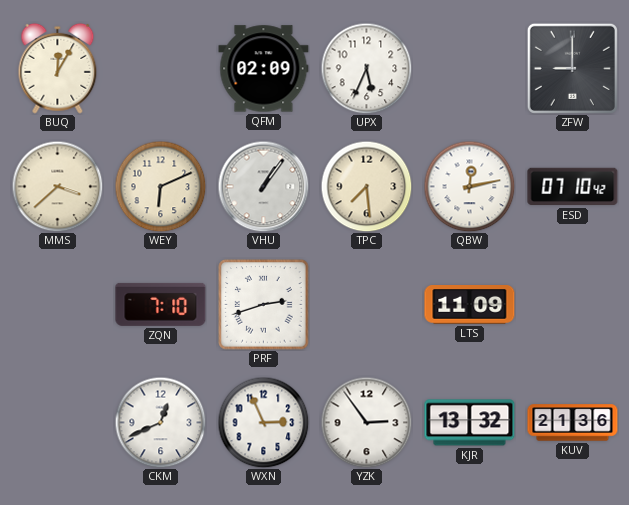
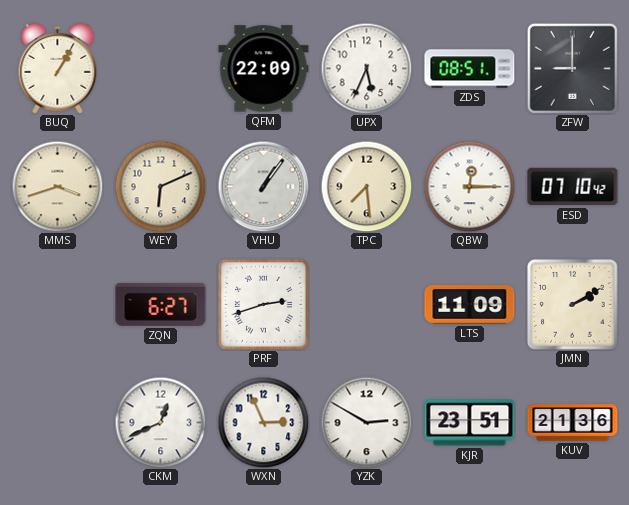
BUQ: 12:05 -> 1:05
QFM: 02:09 -> 22:09
ZDS: none -> 08:51
MMS: 3:38 -> 3:42
QBW: 12:13 -> 12:15
ZQN: 7:10 -> 6:27
JMN: none -> 2:10
YZK: 2:54 -> 2:50
KJR: 13:32 -> 23:51
